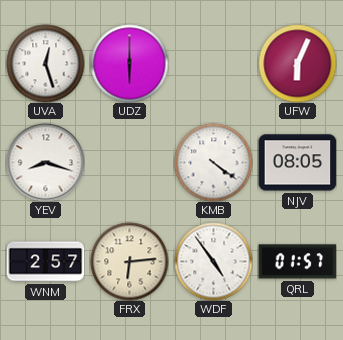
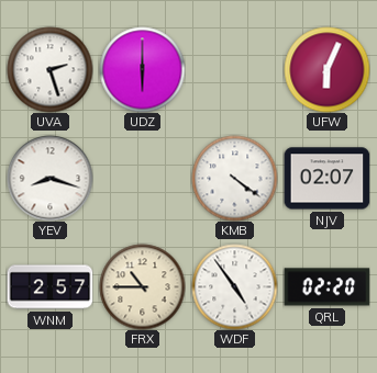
UVA: 12:27 -> 2:27
NJV: 08:05 -> 02:07
FRX: 6:14 -> 10:45
QRL: 01:57 -> 02:20
